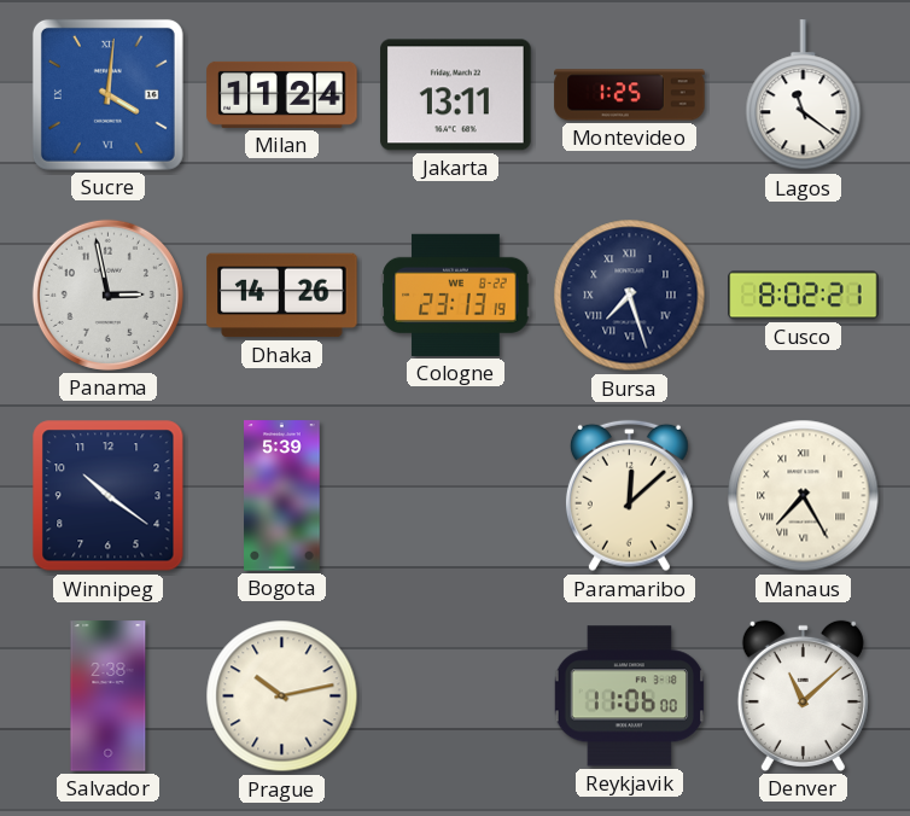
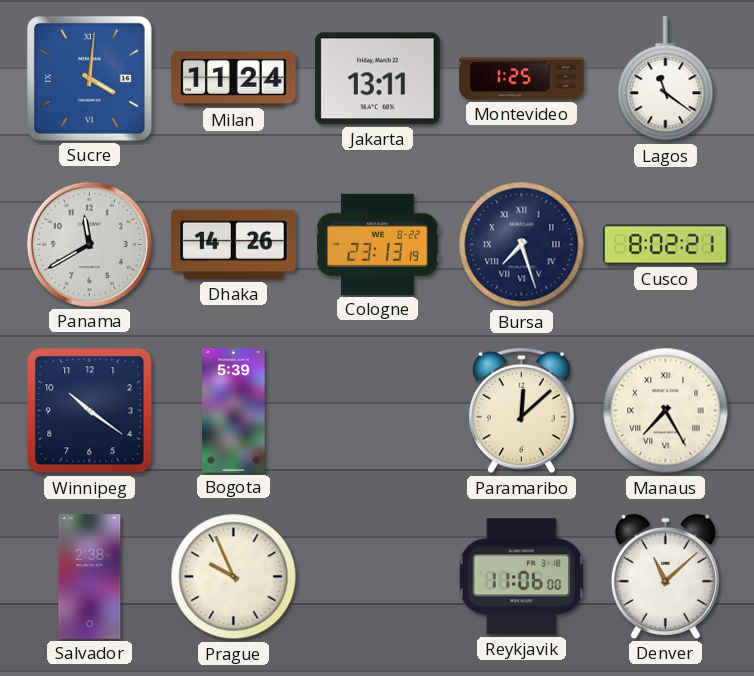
Panama: 2:58 -> 11:40
Prague: 10:13 -> 9:56
